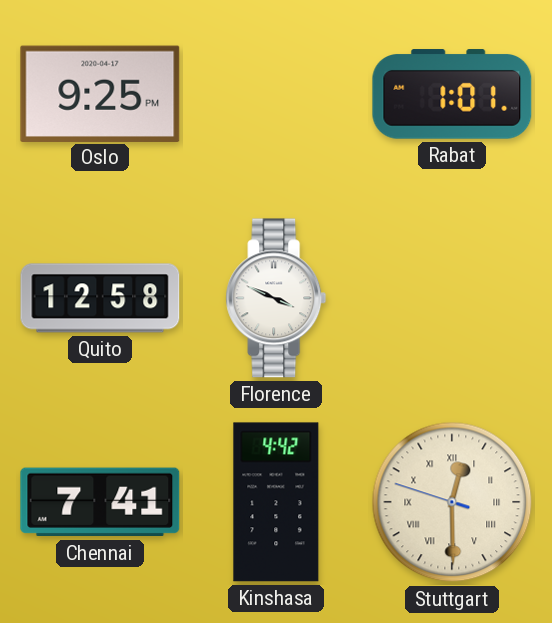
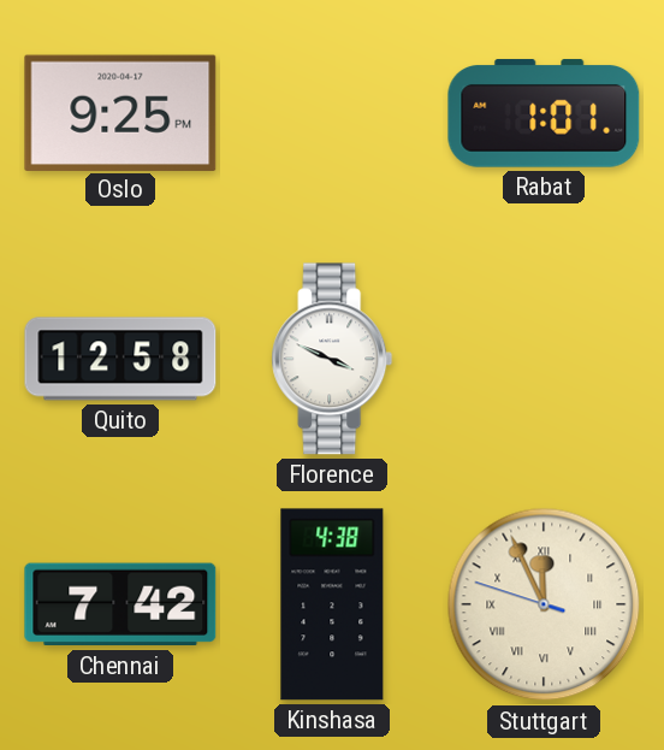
Chennai: 7:41 -> 7:42
Kinshasa: 4:42 -> 4:38
Stuttgart: 12:29 -> 11:55
